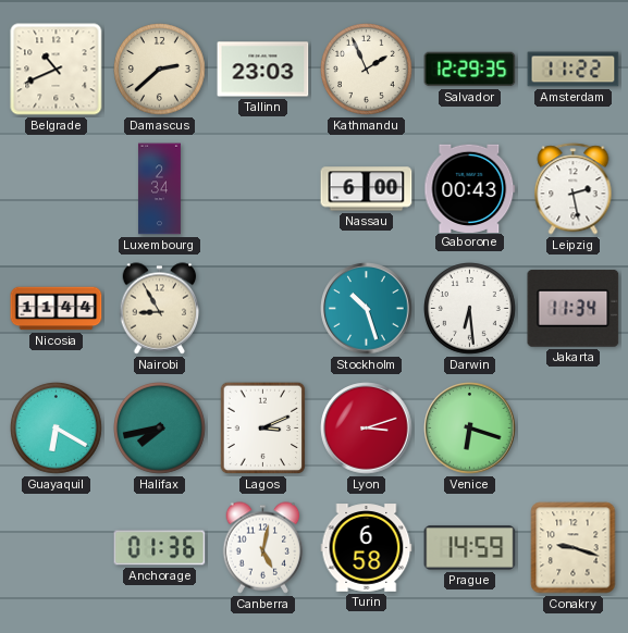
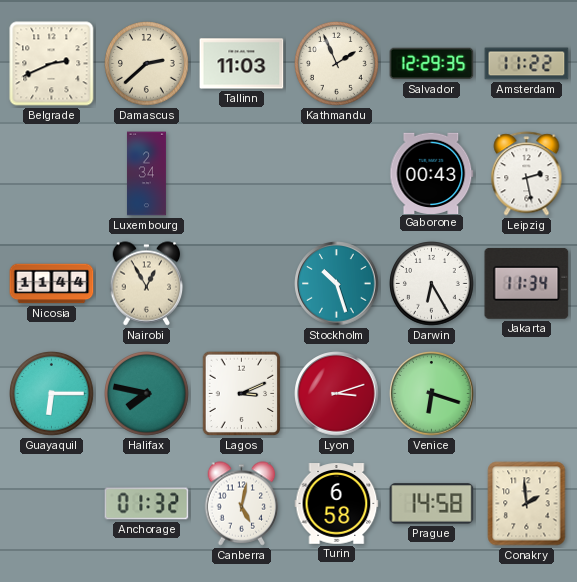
Belgrade: 10:41 -> 2:41
Tallinn: 23:03 -> 11:03
Nassau: 6:00 -> none
Nairobi: 8:55 -> 12:55
Darwin: 6:29 -> 6:25
Guayaquil: 6:20 -> 6:15
Halifax: 7:43 -> 7:47
Anchorage: 01:36 -> 01:32
Prague: 14:59 -> 14:58
Conakry: 9:18 -> 1:59
